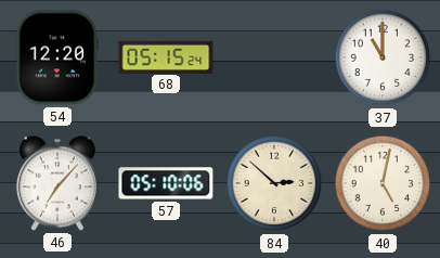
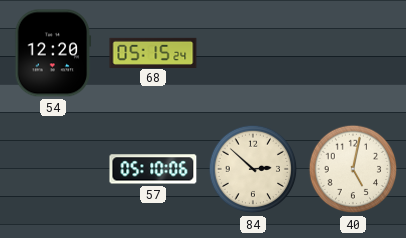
37: 11:00 -> none
46: 7:07 -> none
